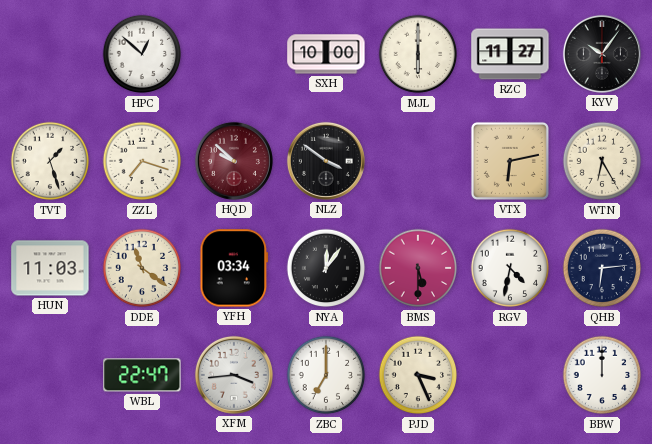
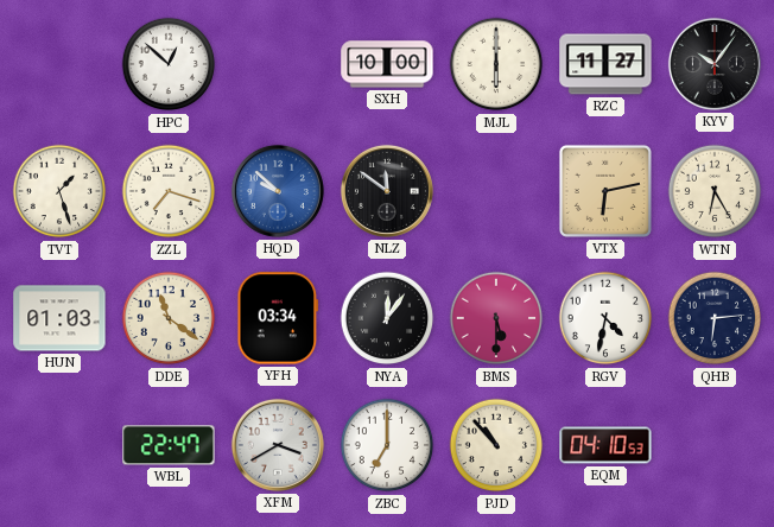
HQD dial: burgundy -> blue
NLZ: 3:51 -> 11:51
HUN: 11:03 -> 01:03
XFM: 3:44 -> 3:40
PJD: 3:26 -> 10:53
EQM: none -> 04:10
BBW: 12:00 -> none
